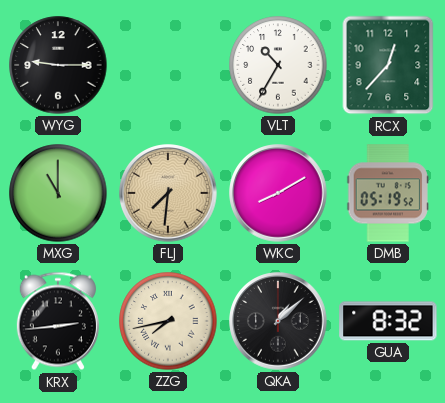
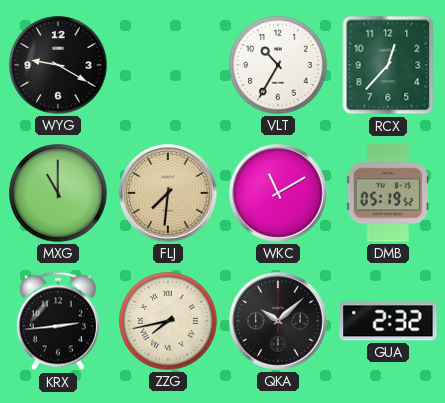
WYG: 9:15 -> 9:20
WKC: 8:10 -> 11:10
QKA: 1:08 -> 10:08
GUA: 8:32 -> 2:32
